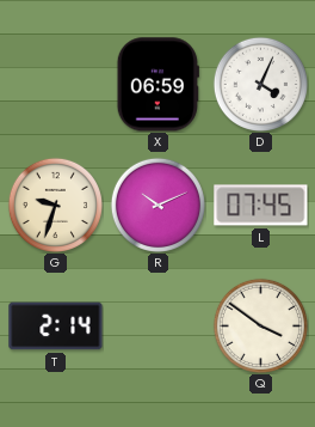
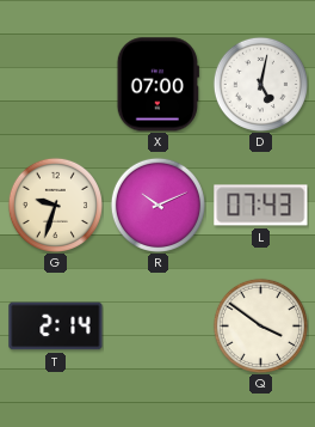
X: 06:59 -> 07:00
D: 4:04 -> 5:02
L: 07:45 -> 07:43
